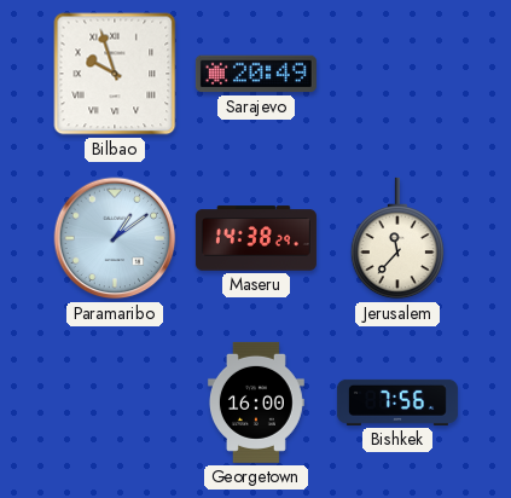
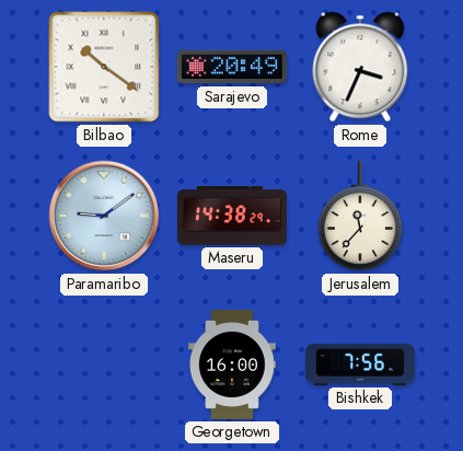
Bilbao: 9:57 -> 10:21
Rome: none -> 3:34
Paramaribo: 1:09 -> 9:09
